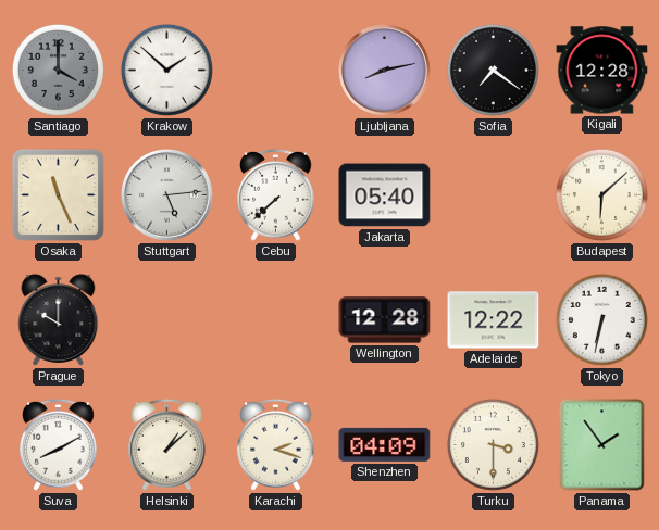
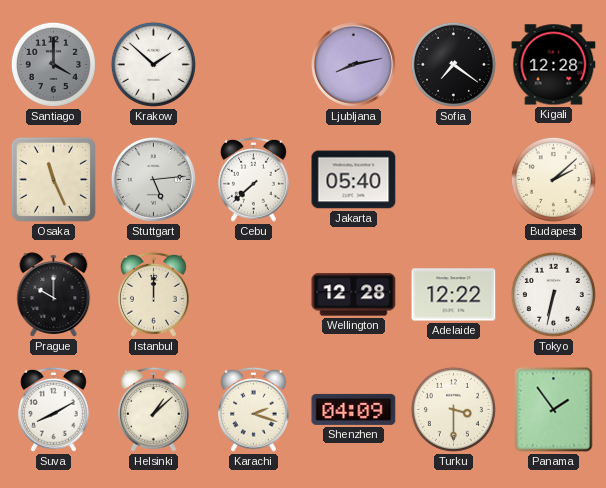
Budapest: 6:08 -> 2:08
Istanbul: none -> 12:00
